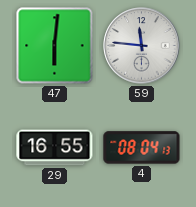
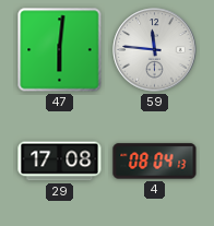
29: 16:55 -> 17:08
